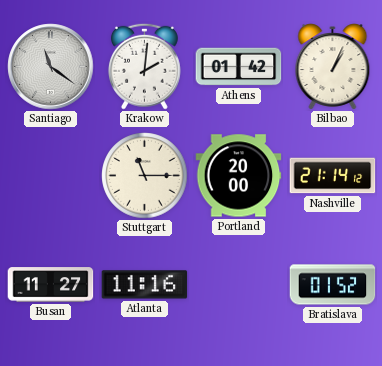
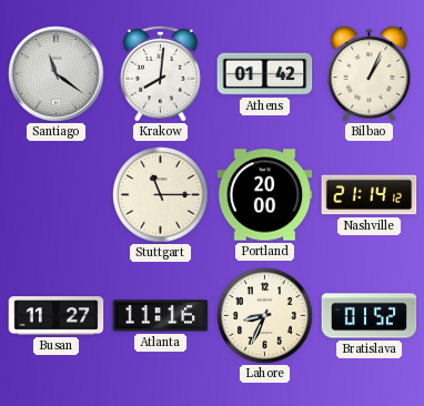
Krakow: 2:01 -> 8:01
Lahore: none -> 8:34
